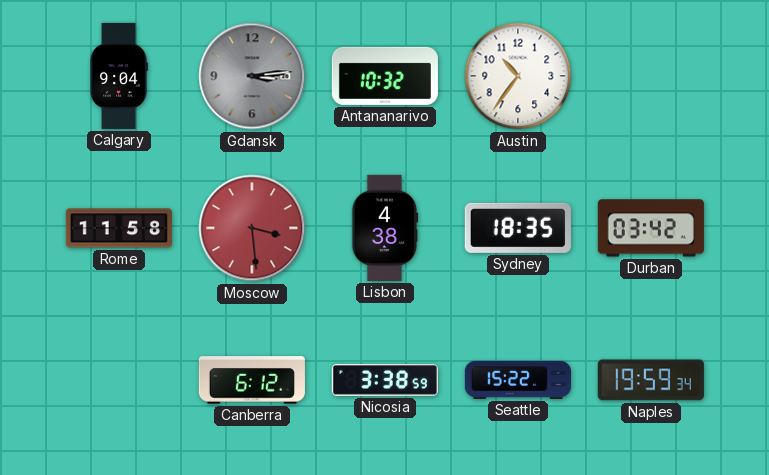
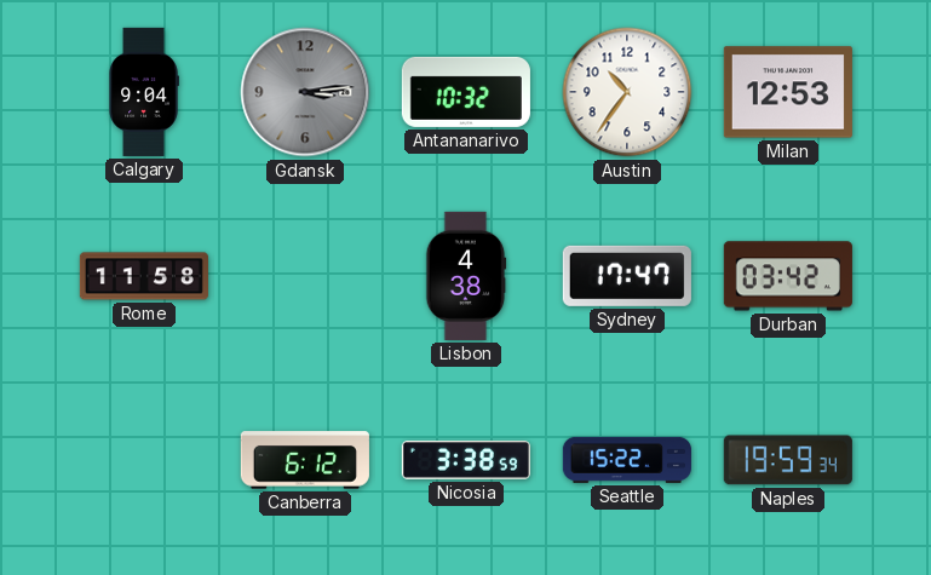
Milan: none -> 12:53
Moscow: 3:29 -> none
Sydney: 18:35 -> 17:47
